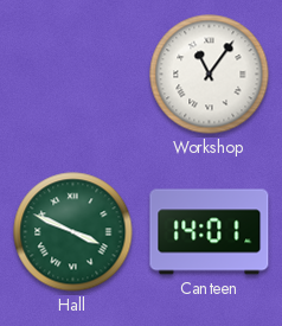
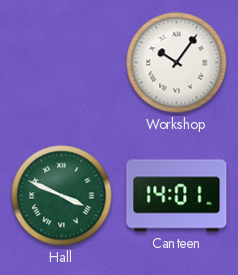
Workshop: 11:06 -> 10:06
